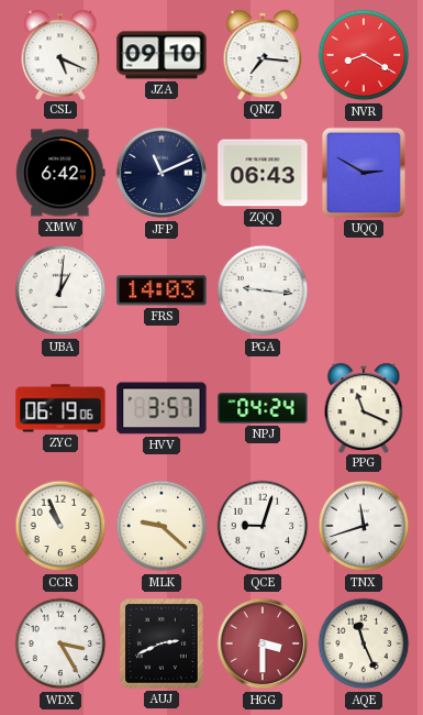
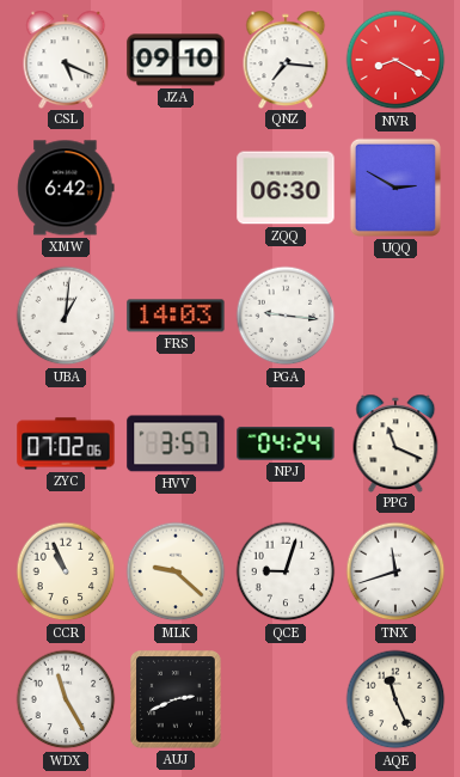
JFP: 11:11 -> none
ZQQ: 06:43 -> 06:30
ZYC: 06:19 -> 07:02
WDX: 3:25 -> 11:25
HGG: 3:30 -> none
